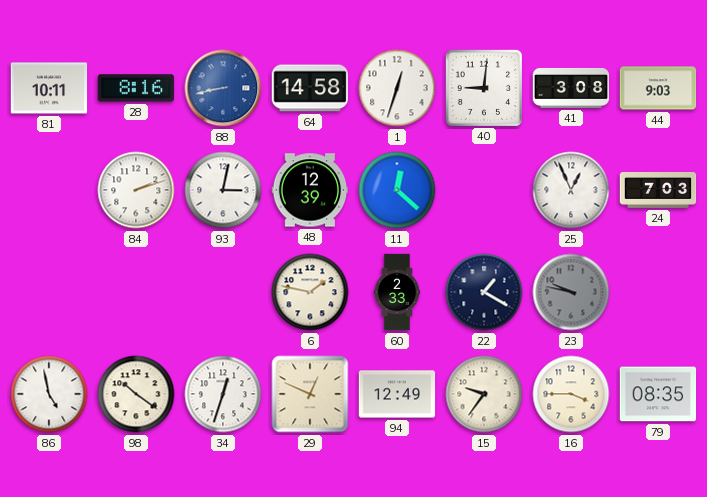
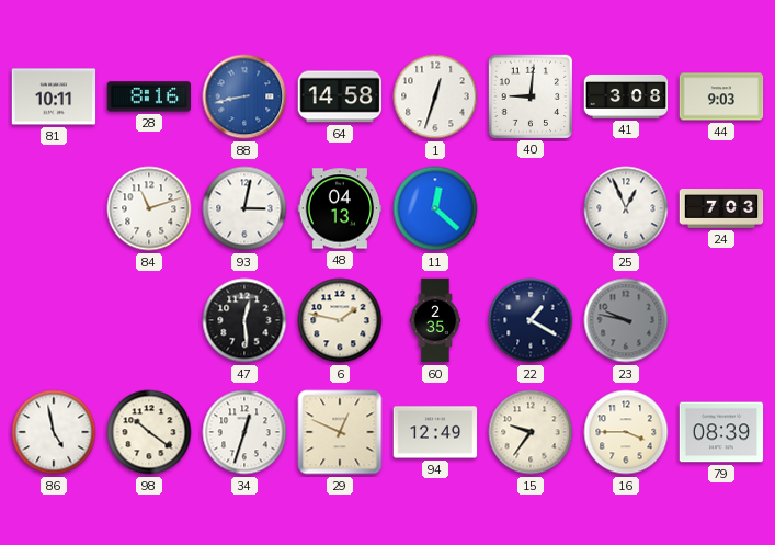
84: 2:12 -> 11:12
48: 12:39 -> 04:13
47: none -> 12:29
60: 2:33 -> 2:35
79: 08:35 -> 08:39
